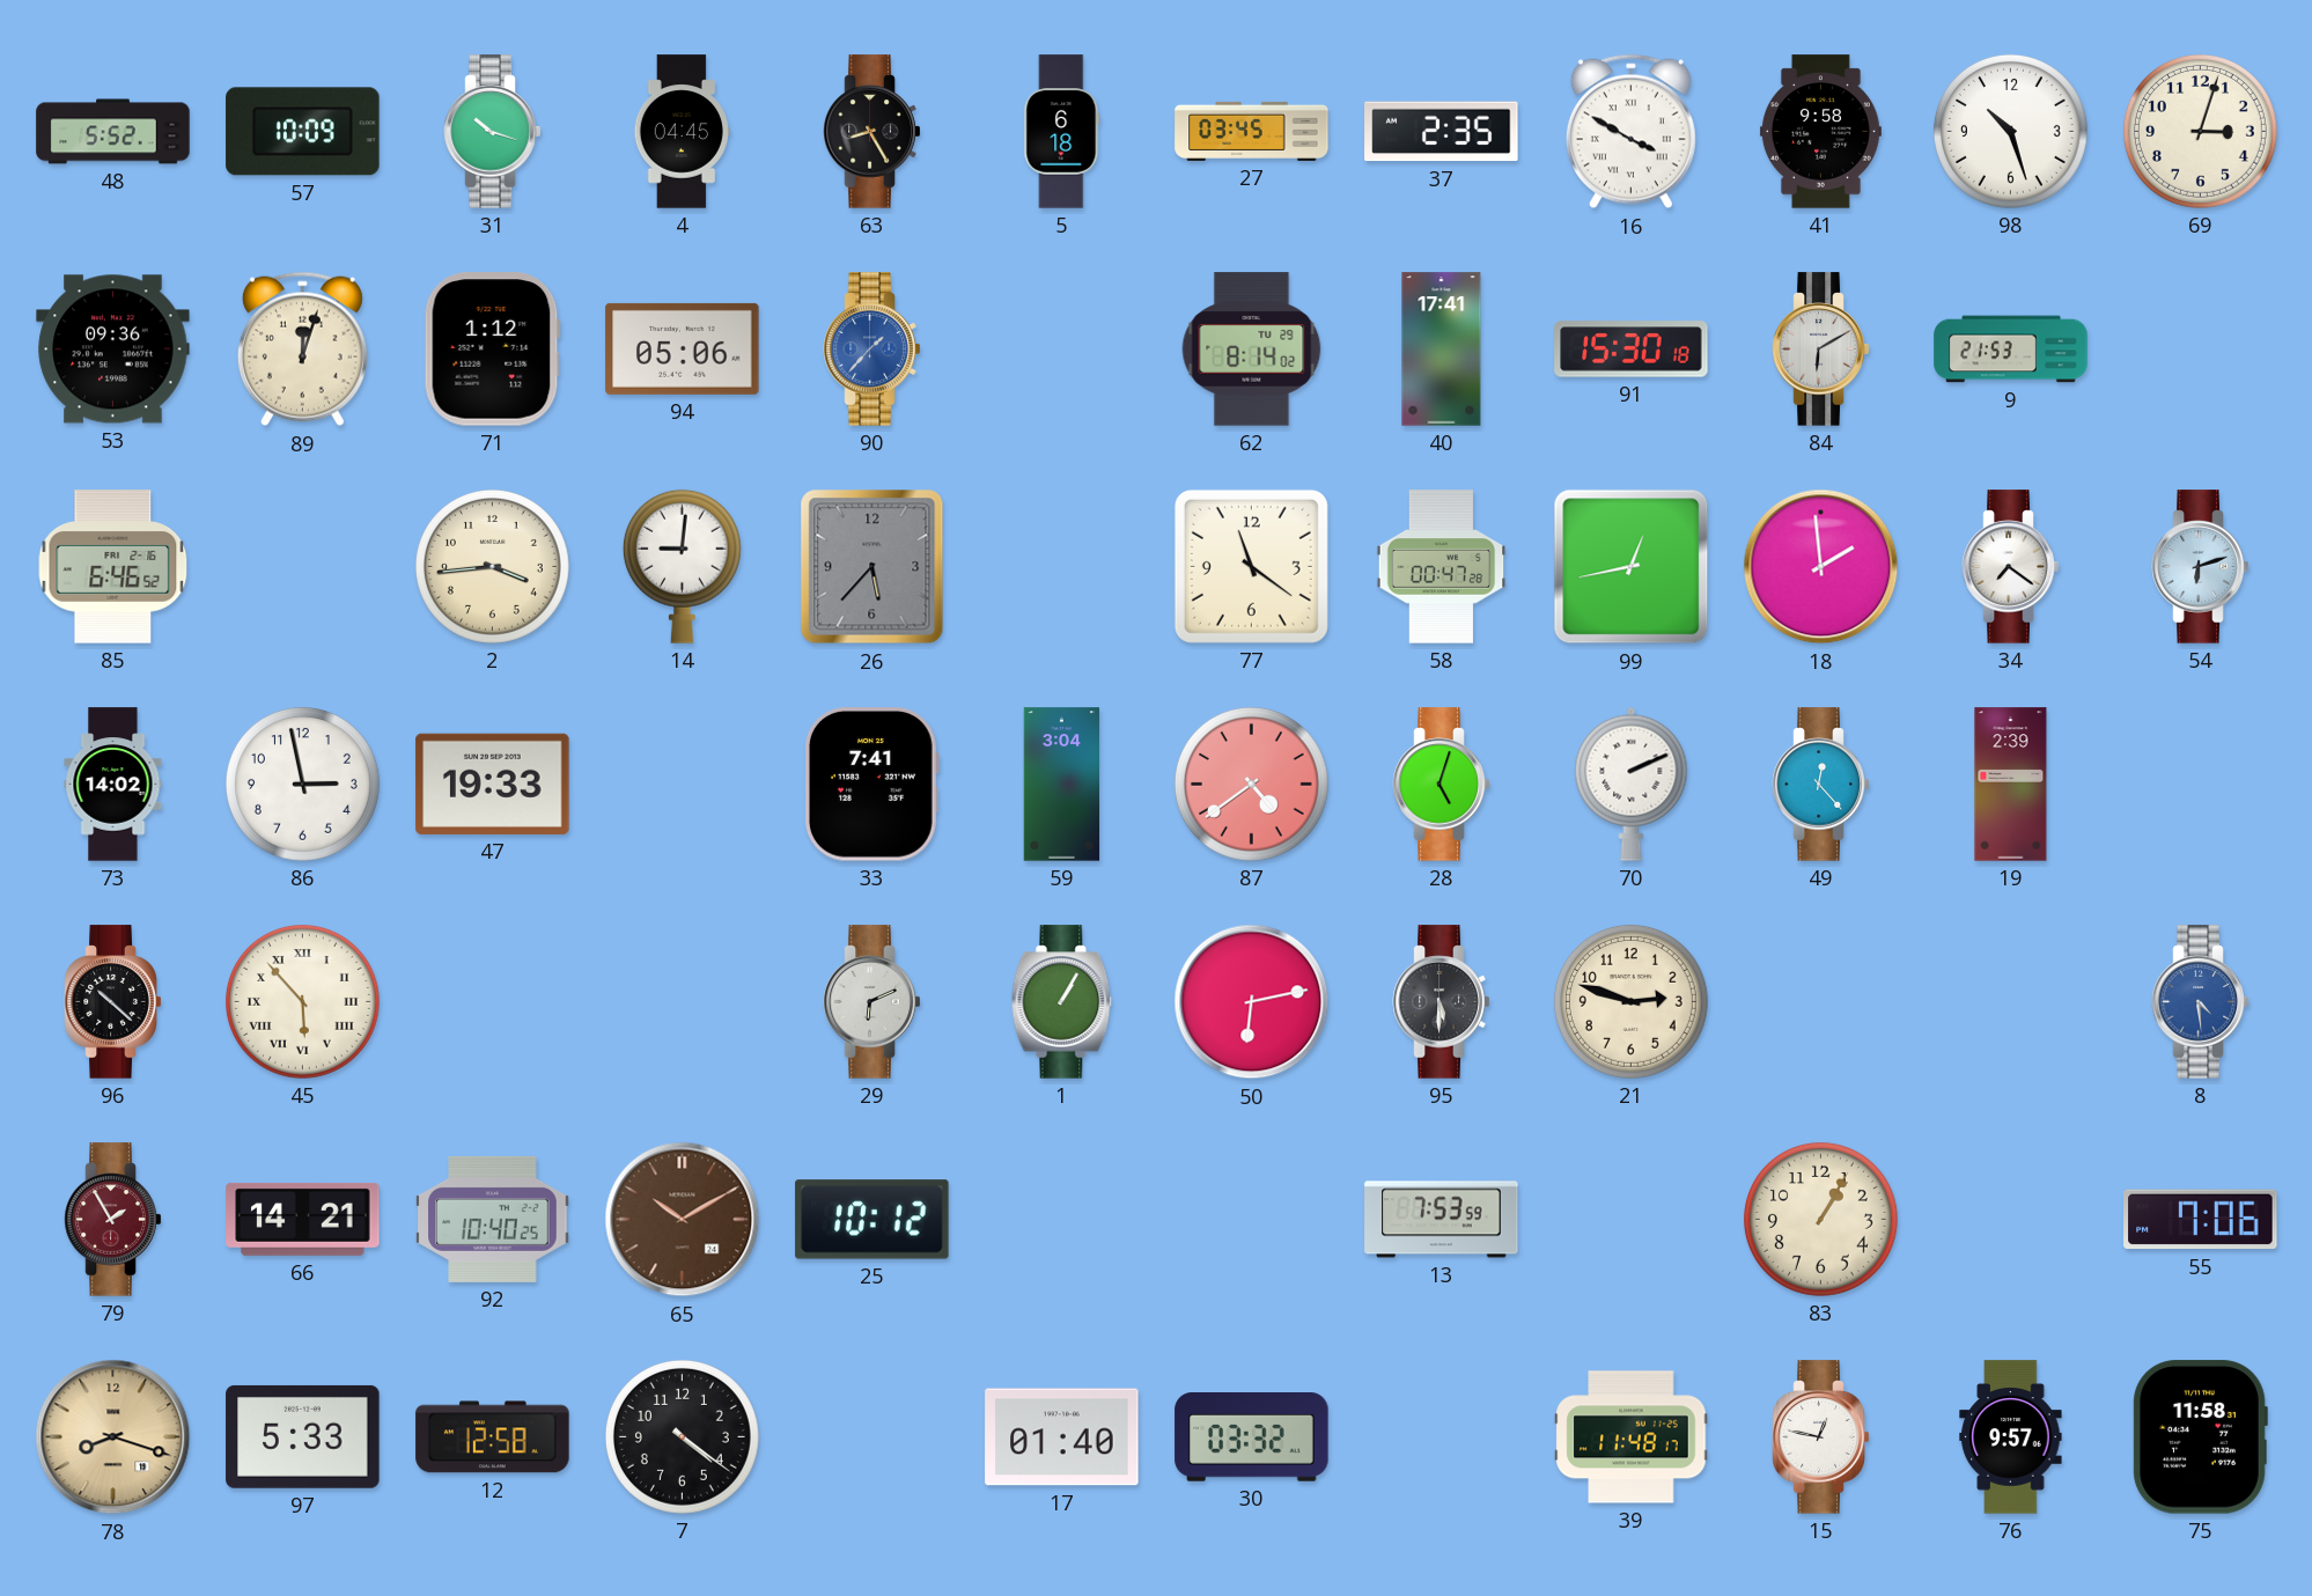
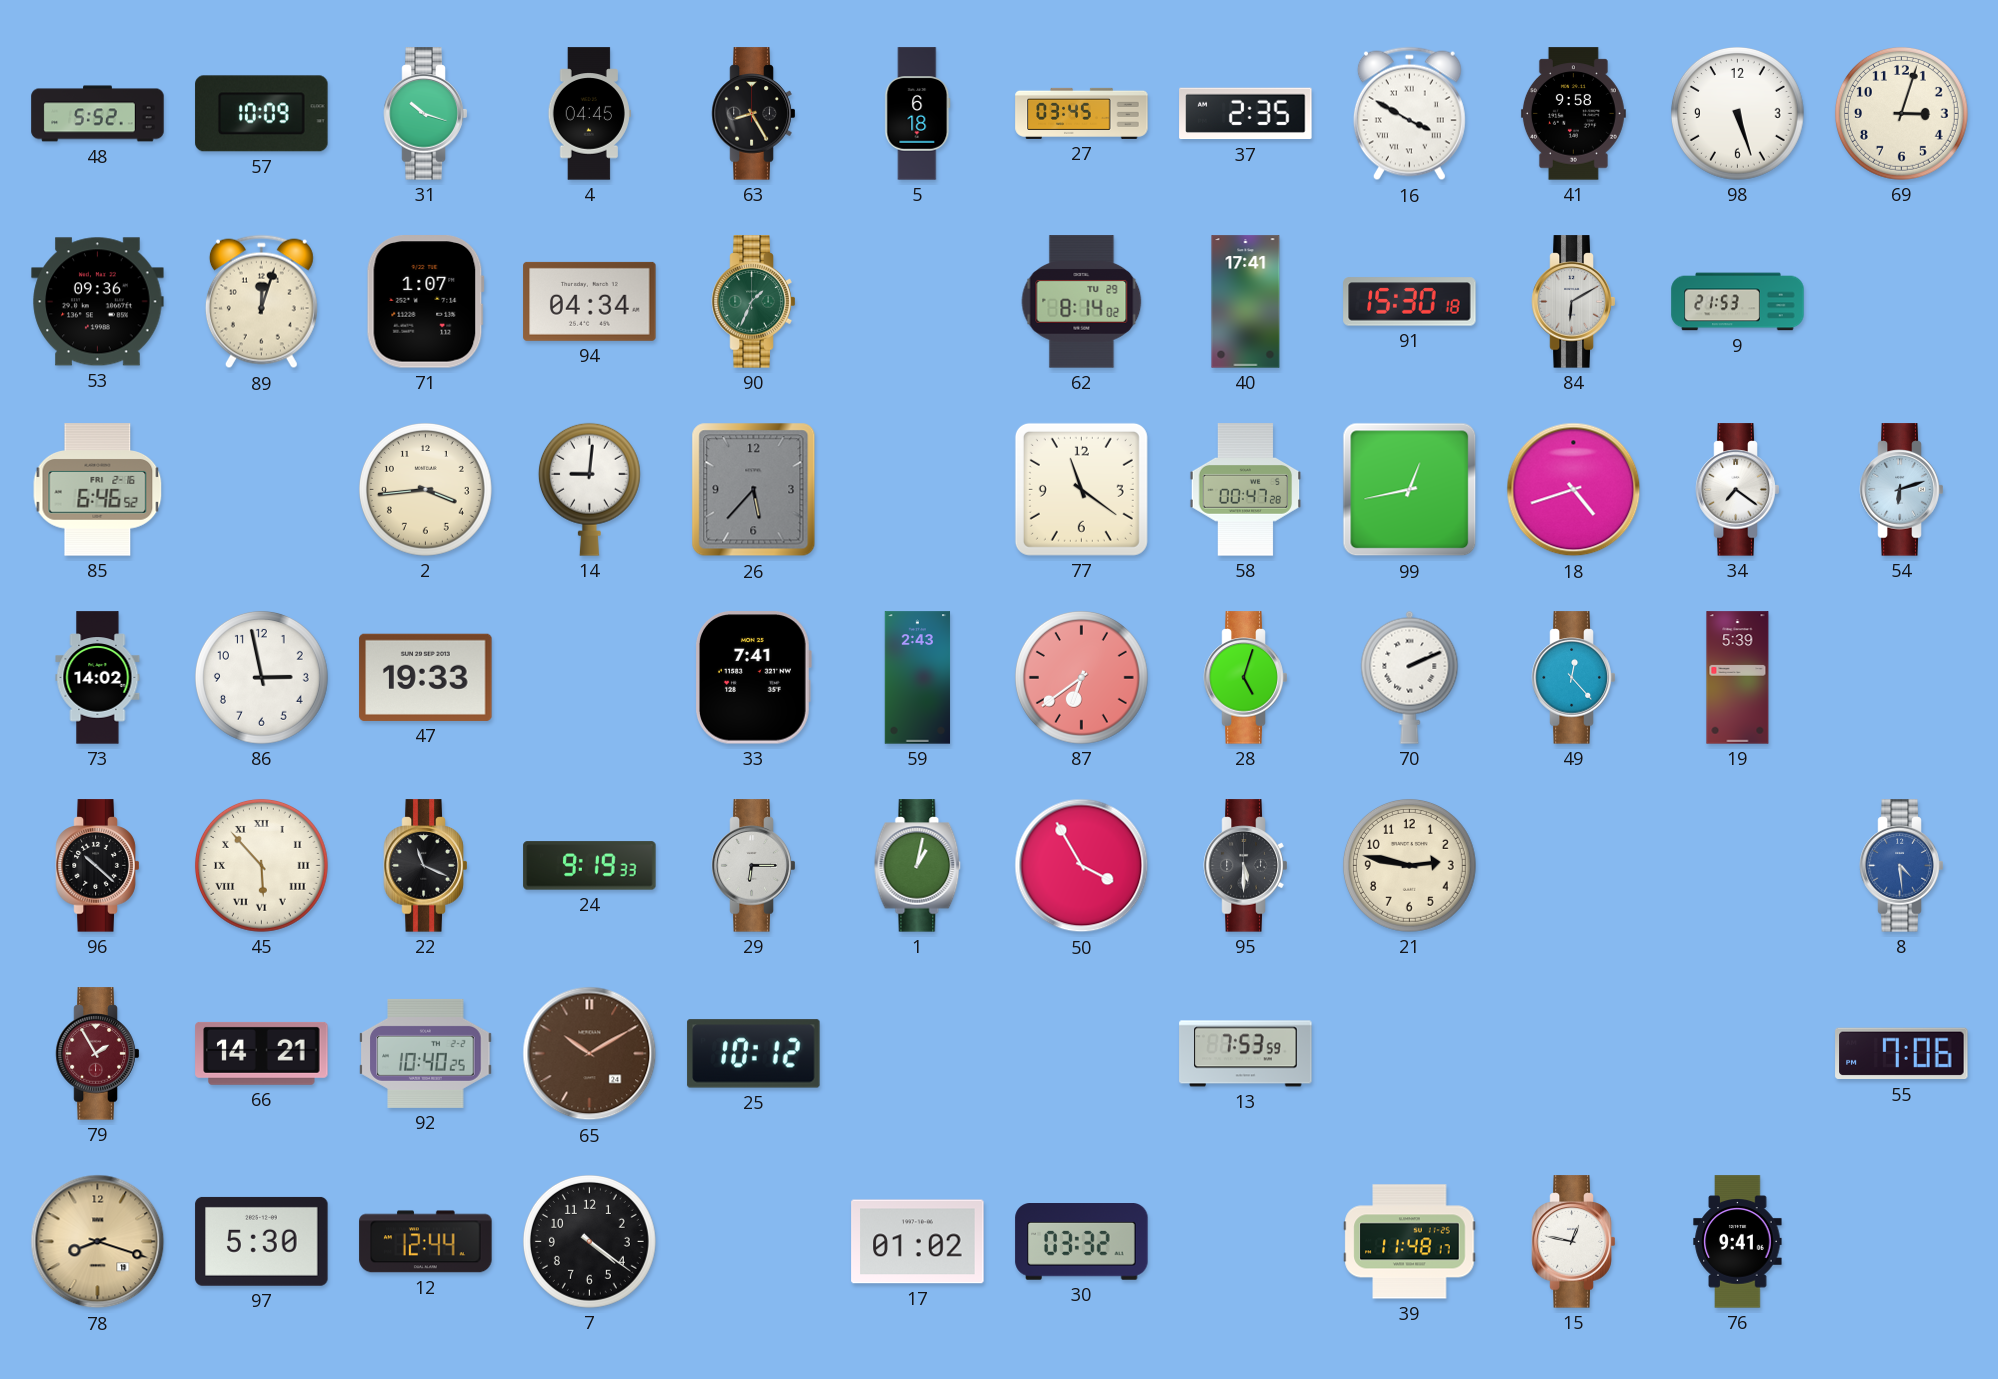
98: 10:27 -> 5:27
71: 1:12 -> 1:07
94: 05:06 -> 04:34
90: 1:37 -> 1:34
90 dial: blue -> green
18: 1:59 -> 4:42
59: 3:04 -> 2:43
87: 4:39 -> 6:39
19: 2:39 -> 5:39
22: none -> 11:19
24: none -> 9:19
29: 6:11 -> 6:15
1: 1:05 -> 1:02
50: 6:13 -> 3:55
21: 2:48 -> 2:47
83: 1:05 -> none
97: 5:33 -> 5:30
12: 12:58 -> 12:44
17: 01:40 -> 01:02
76: 9:57 -> 9:41
75: 11:58 -> none
